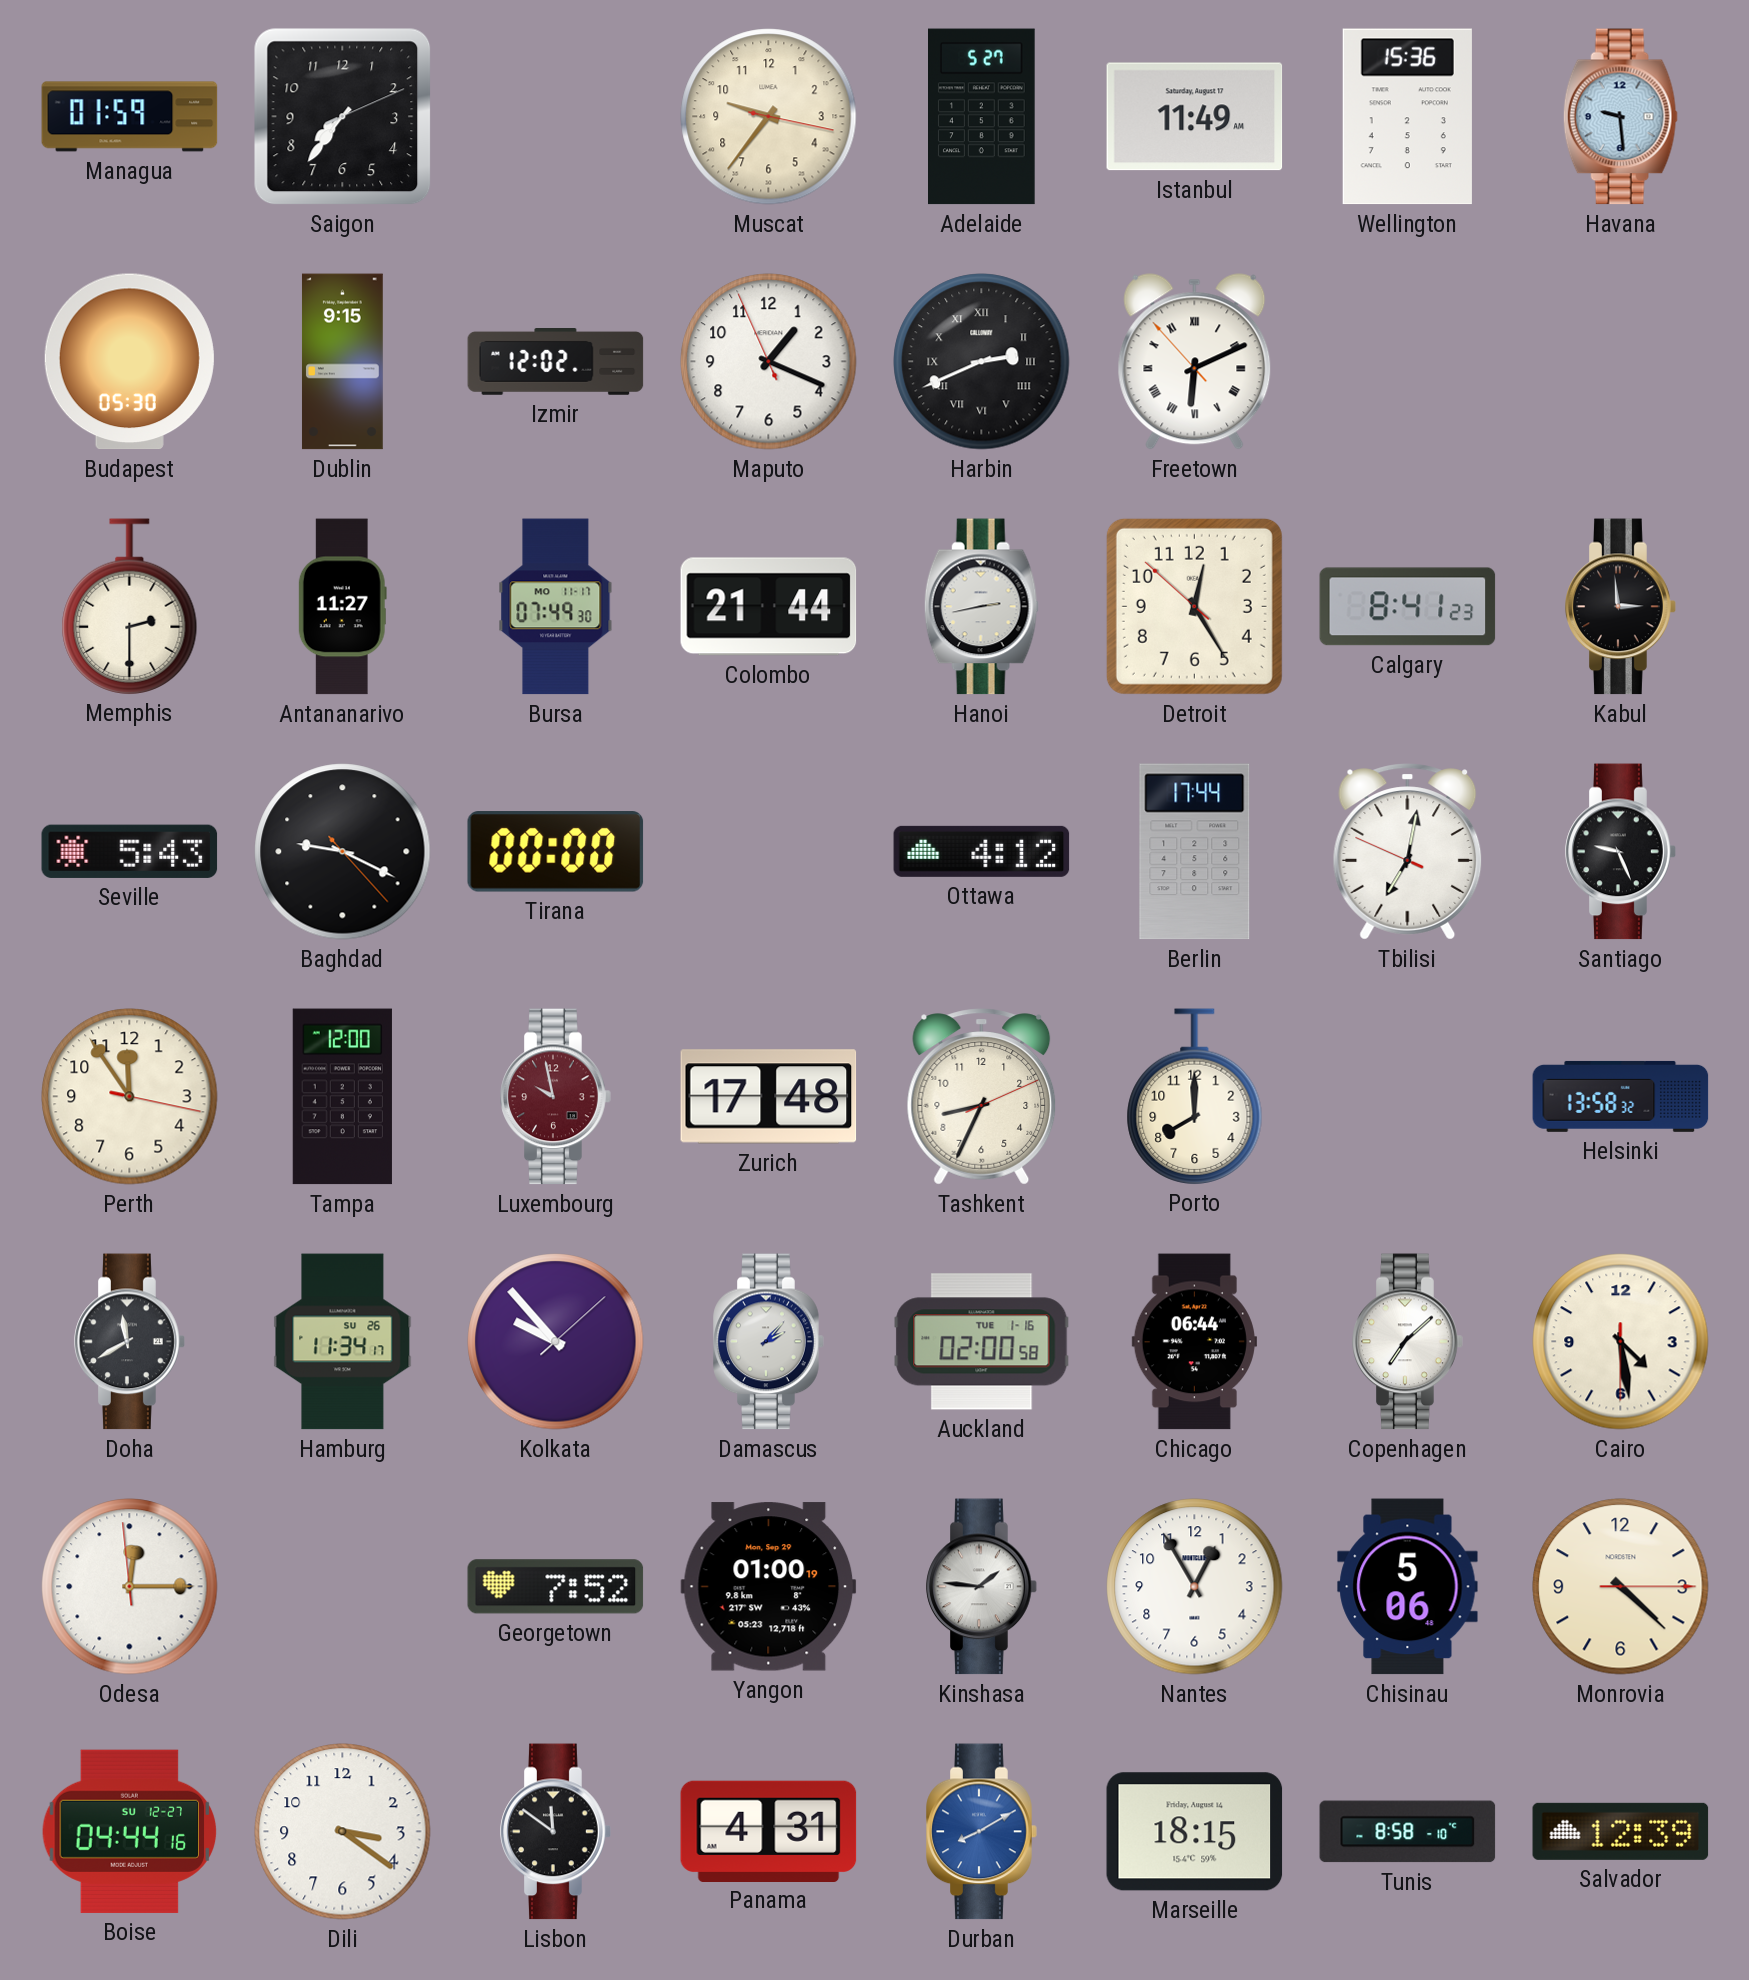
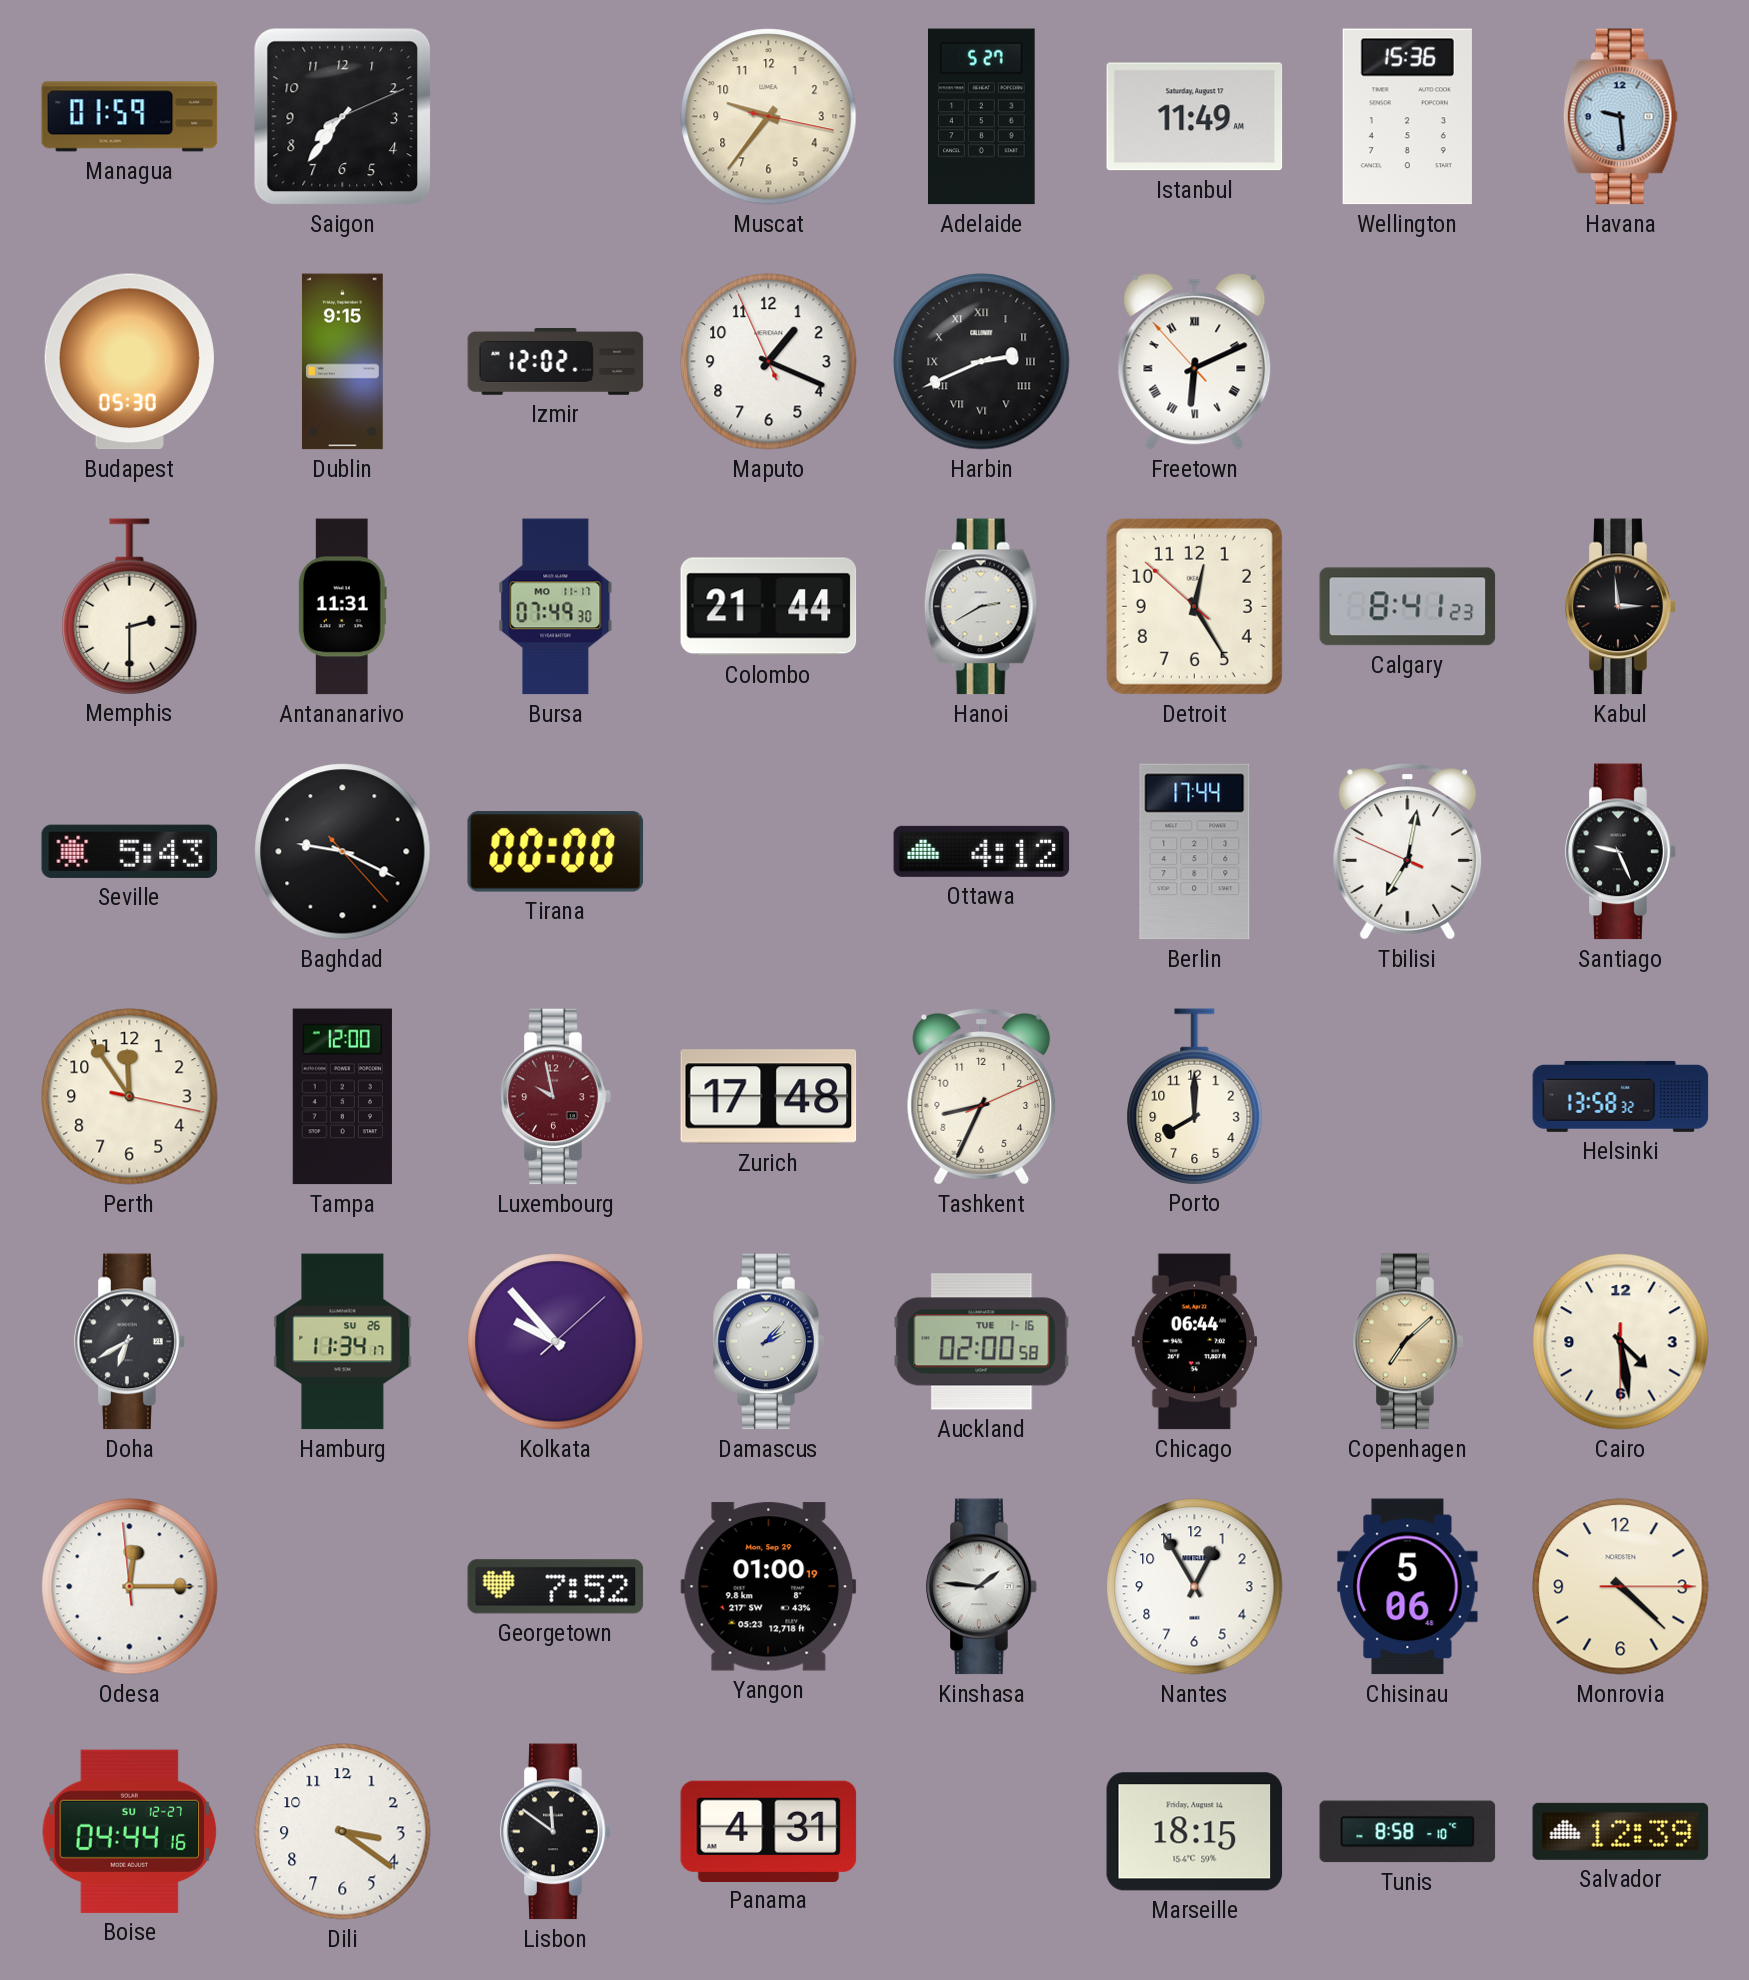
Antananarivo: 11:27 -> 11:31
Hanoi: 2:43 -> 2:40
Doha: 11:40 -> 6:40
Copenhagen dial: white -> champagne
Durban: 8:10 -> none
